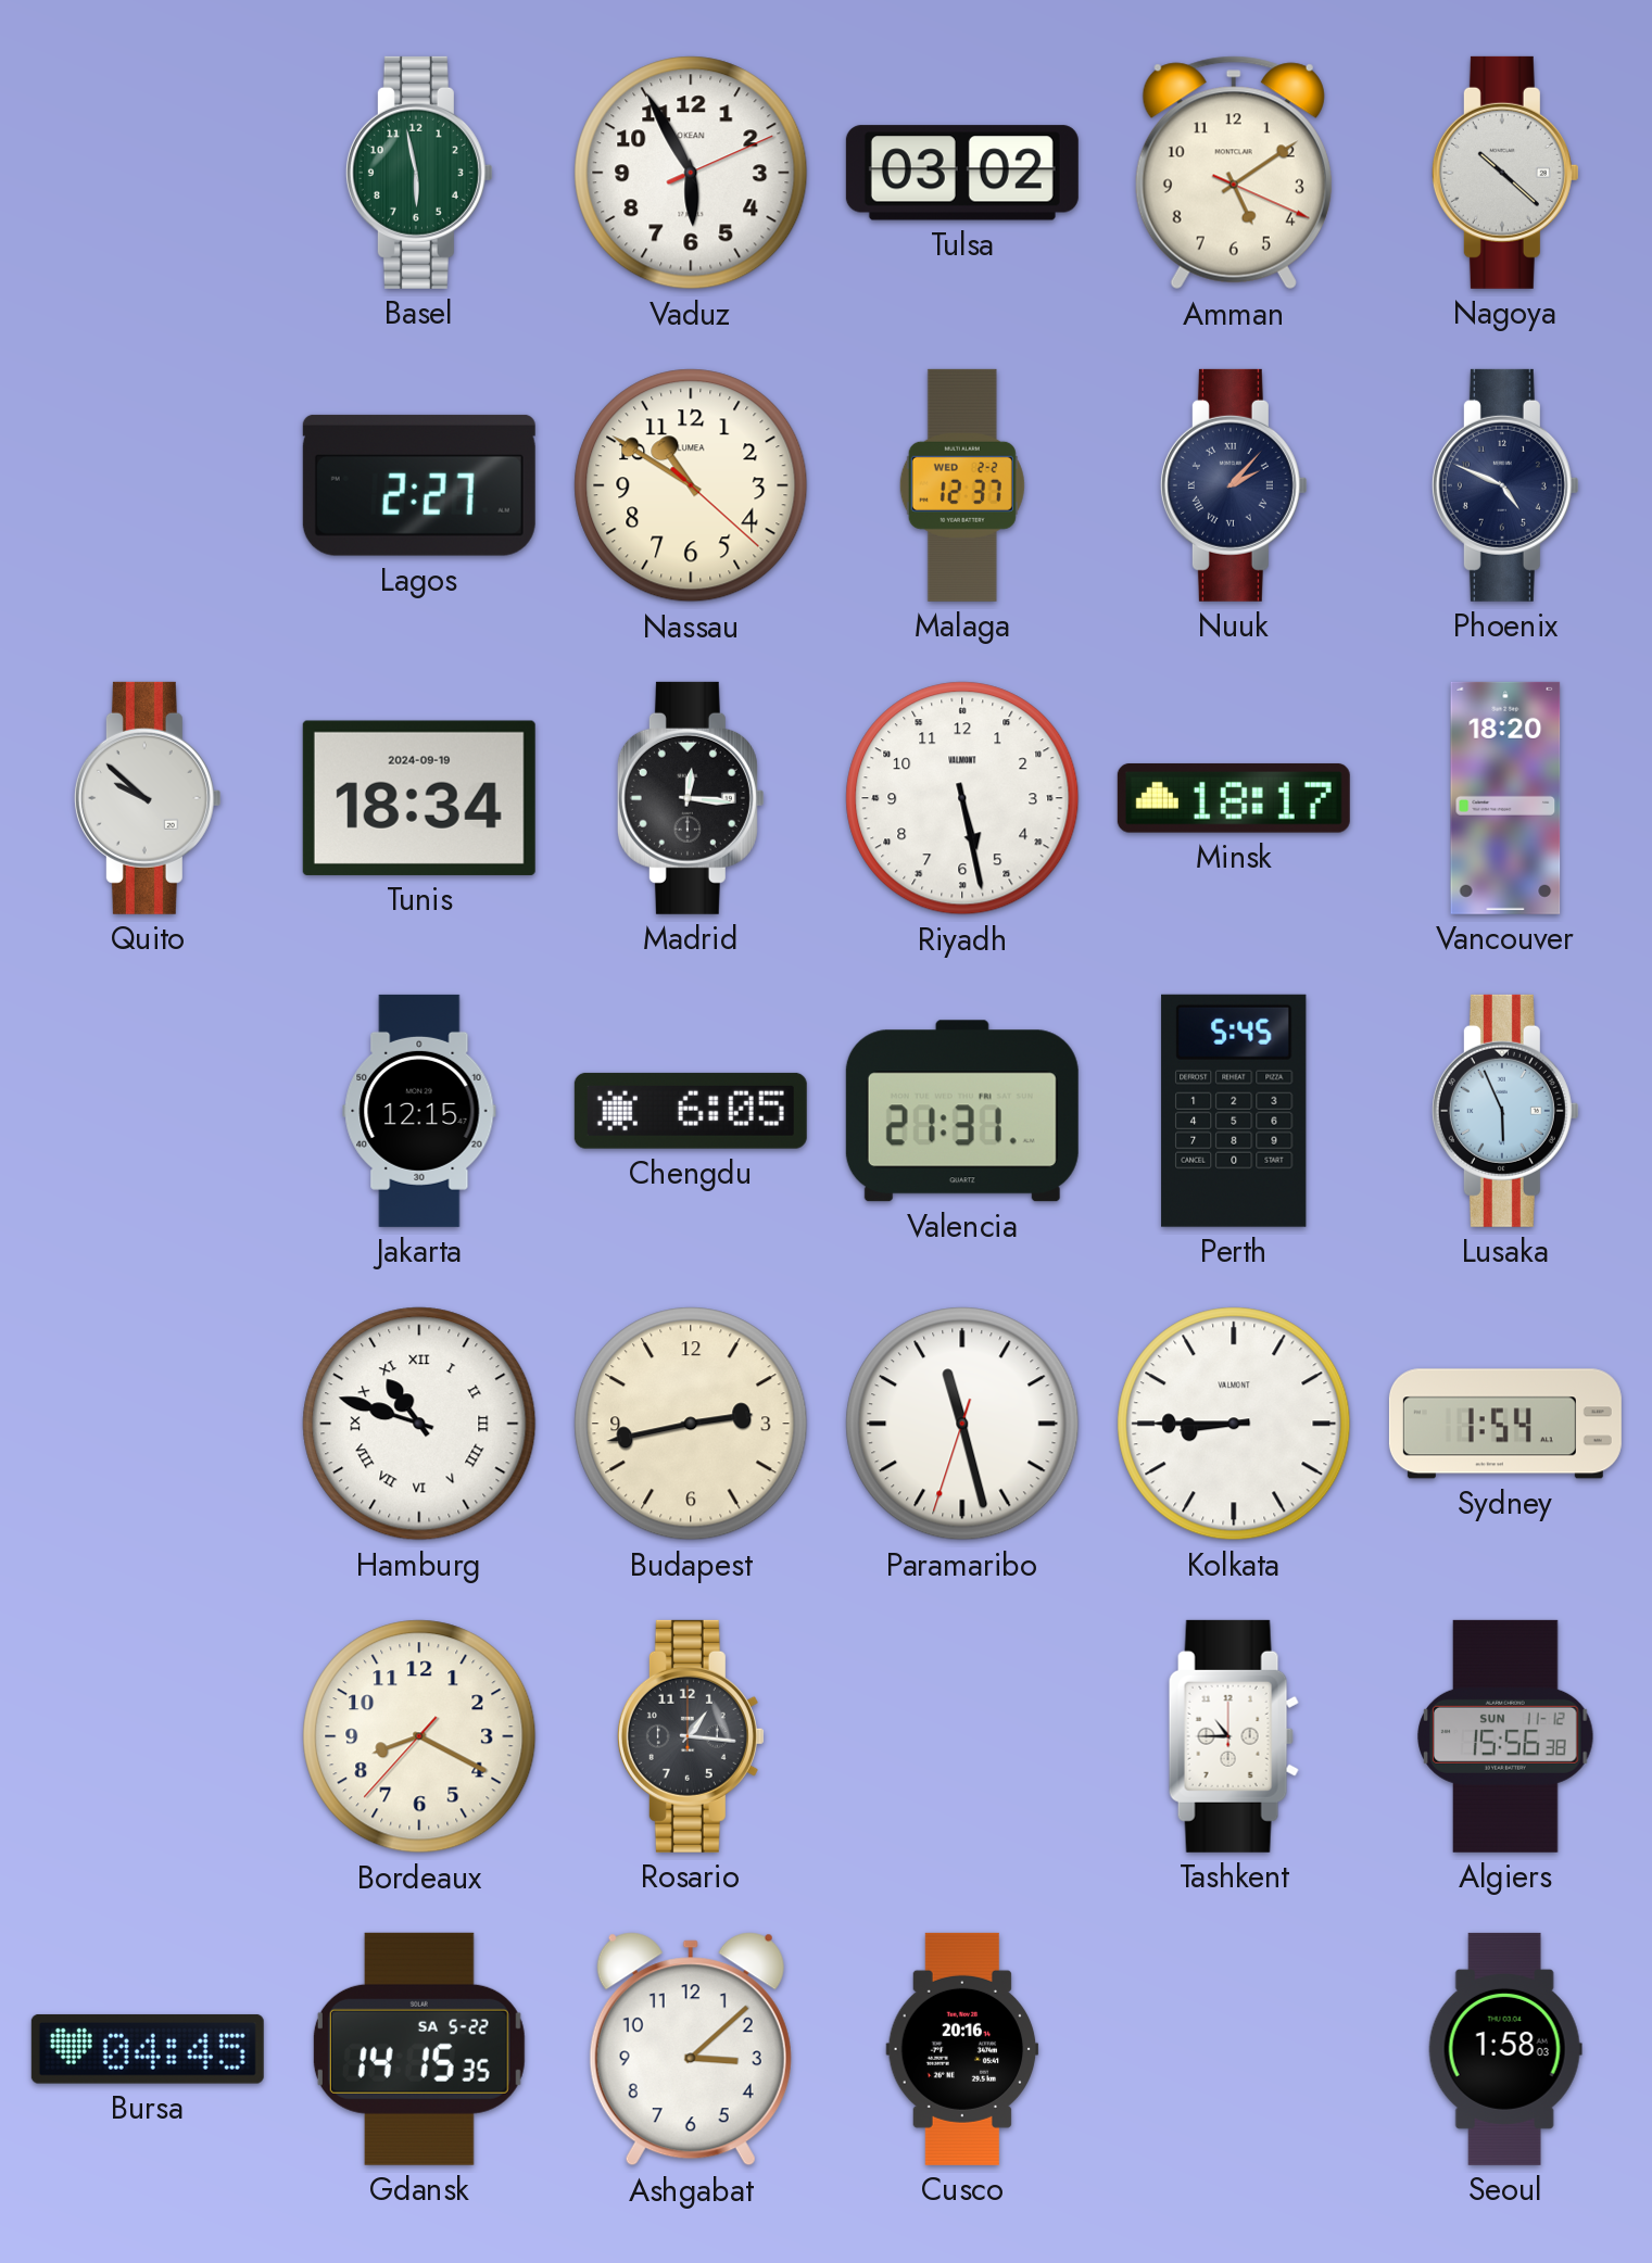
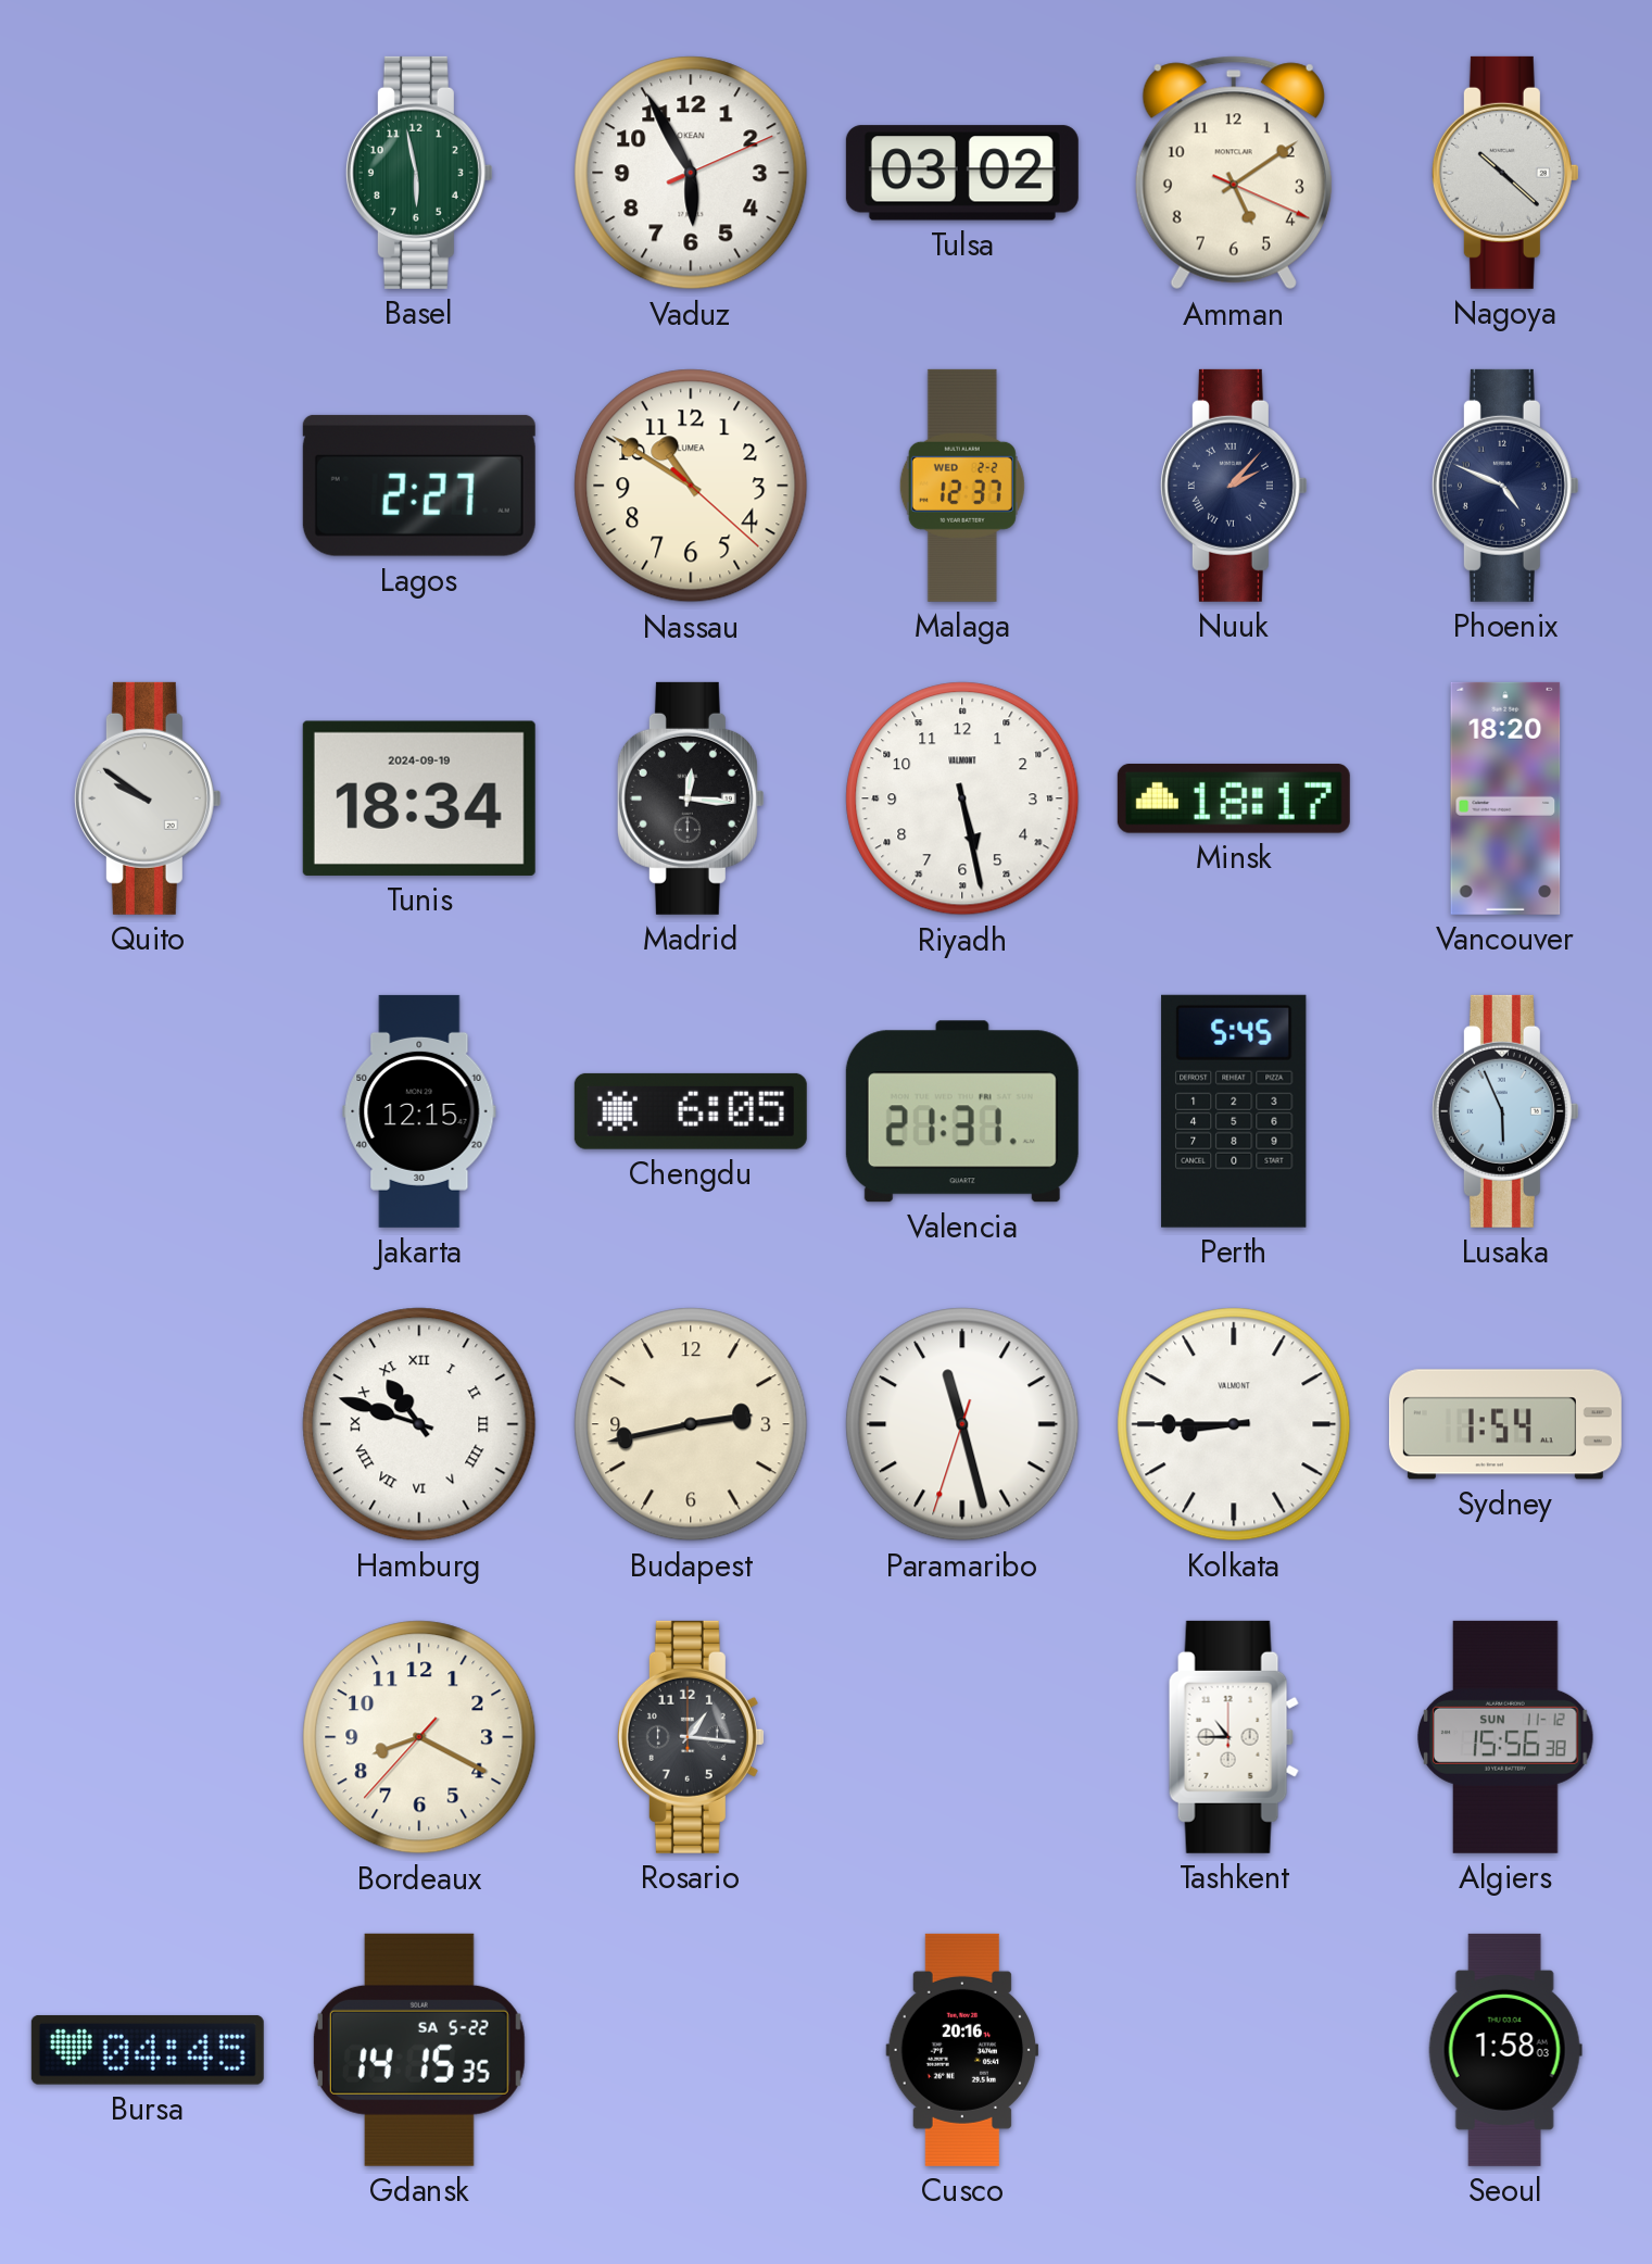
Quito: 9:52 -> 9:51
Ashgabat: 3:08 -> none
